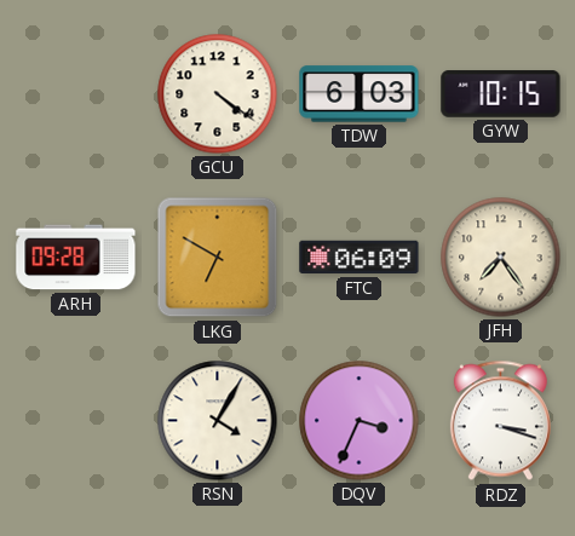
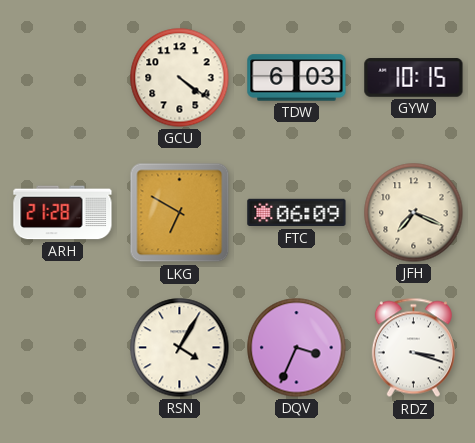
ARH: 09:28 -> 21:28
JFH: 7:24 -> 7:19
